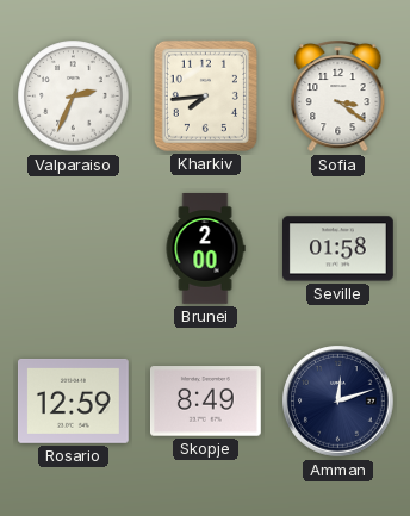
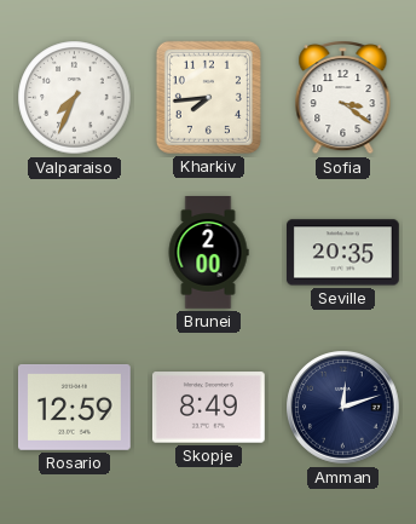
Valparaiso: 2:34 -> 7:34
Seville: 01:58 -> 20:35
